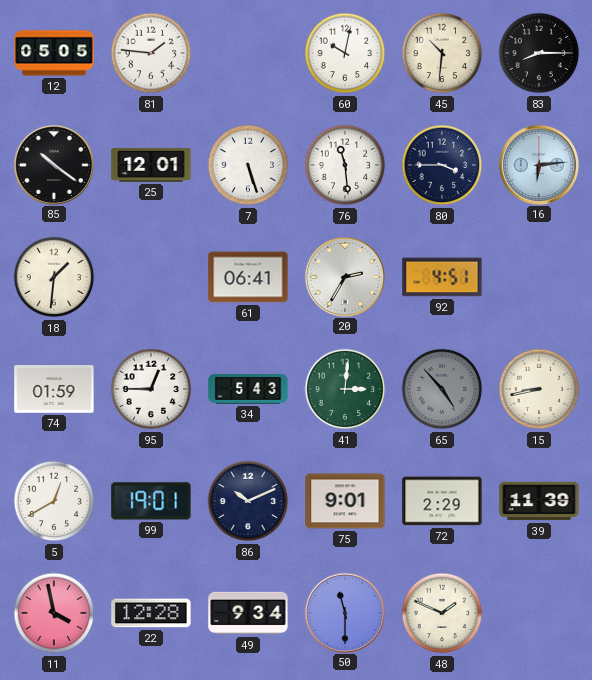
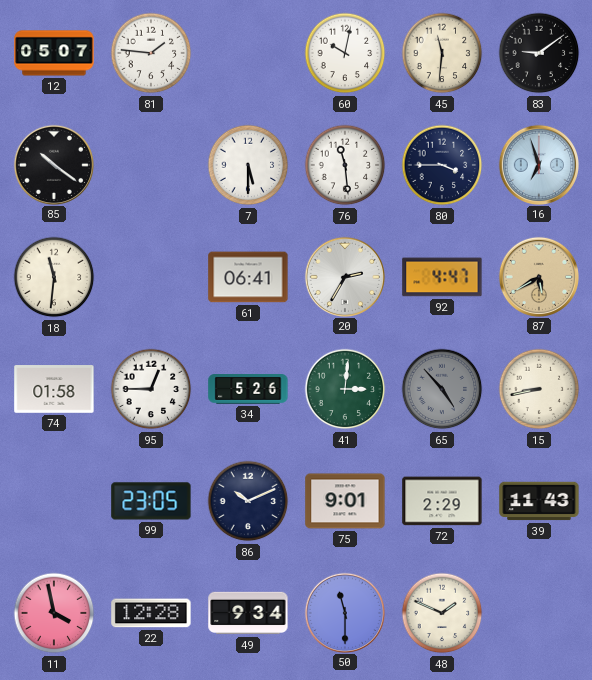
12: 05:05 -> 05:07
45: 10:31 -> 11:31
83: 8:15 -> 9:09
25: 12:01 -> none
7: 5:27 -> 5:30
16: 6:14 -> 6:57
18: 1:31 -> 11:31
92: 4:51 -> 4:47
87: none -> 5:40
74: 01:59 -> 01:58
34: 5:43 -> 5:26
5: 12:40 -> none
99: 19:01 -> 23:05
39: 11:39 -> 11:43
